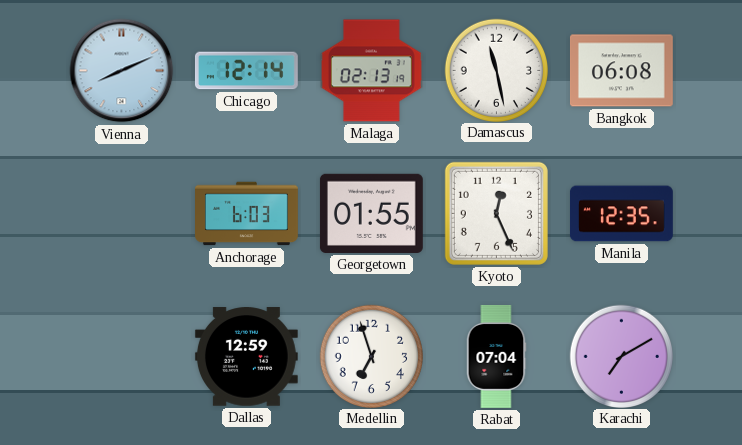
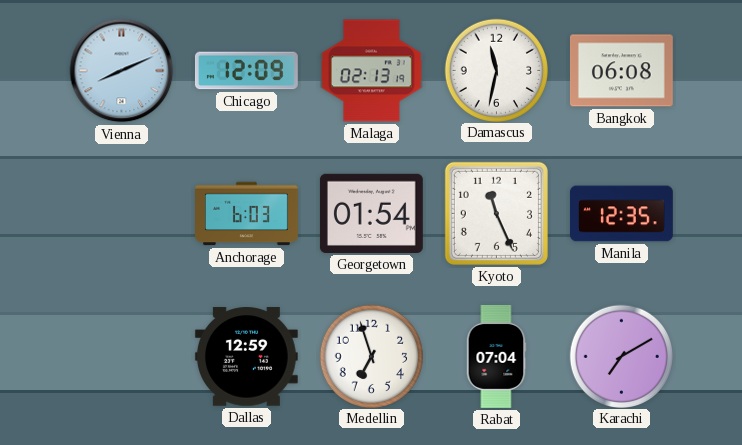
Chicago: 12:14 -> 12:09
Damascus: 11:28 -> 11:32
Georgetown: 01:55 -> 01:54
Kyoto: 12:26 -> 11:26
